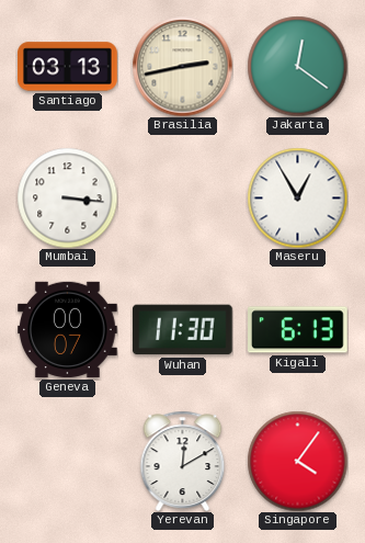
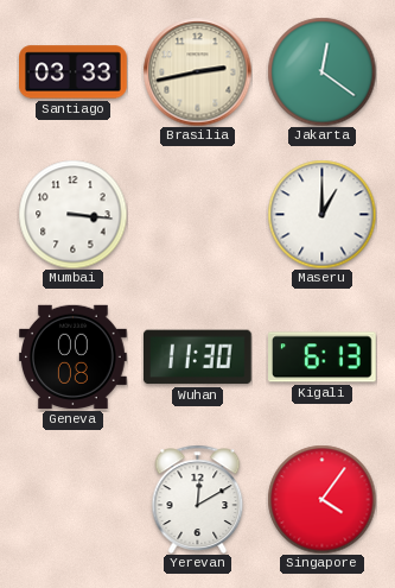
Santiago: 03:13 -> 03:33
Maseru: 12:55 -> 1:00
Geneva: 00:07 -> 00:08
